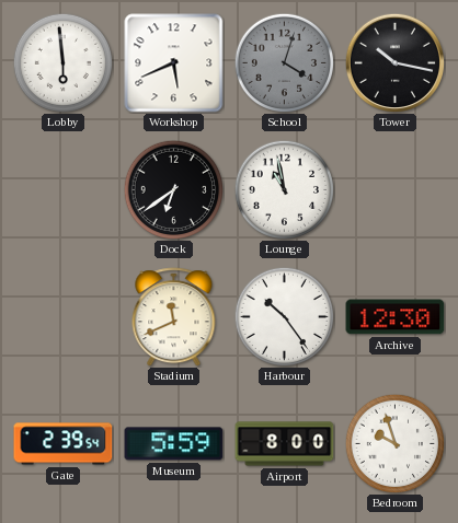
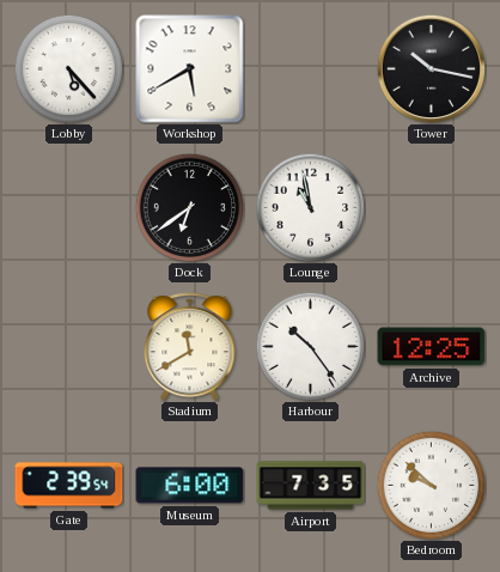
Lobby: 5:59 -> 5:23
Workshop: 5:41 -> 5:40
School: 4:03 -> none
Stadium: 11:41 -> 11:40
Archive: 12:30 -> 12:25
Museum: 5:59 -> 6:00
Airport: 8:00 -> 7:35
Bedroom: 9:57 -> 9:52
